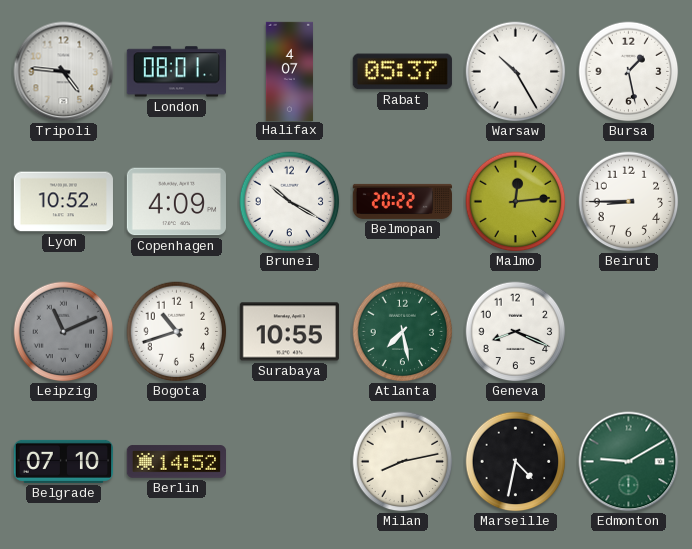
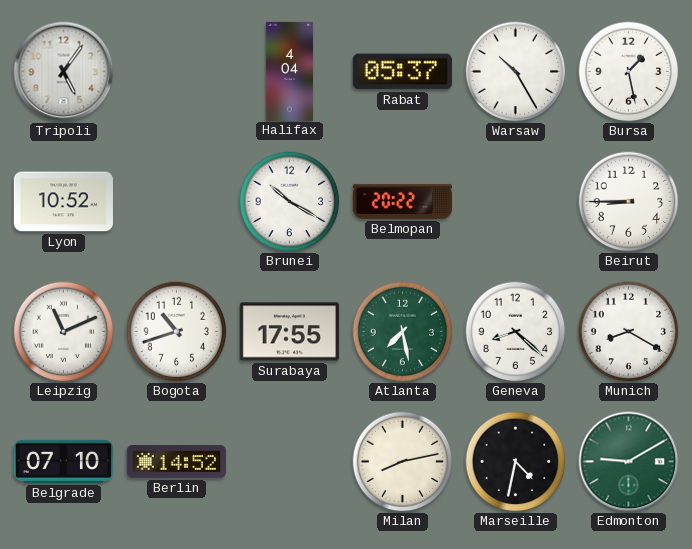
Tripoli: 4:46 -> 5:06
London: 08:01 -> none
Halifax: 4:07 -> 4:04
Copenhagen: 4:09 -> none
Malmo: 12:14 -> none
Leipzig dial: grey -> white
Surabaya: 10:55 -> 17:55
Geneva: 8:19 -> 8:22
Munich: none -> 8:20
